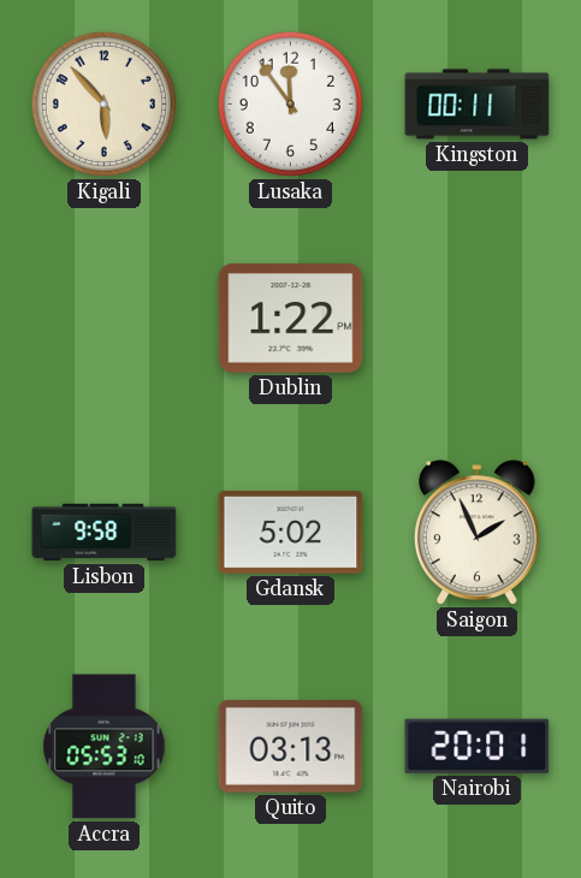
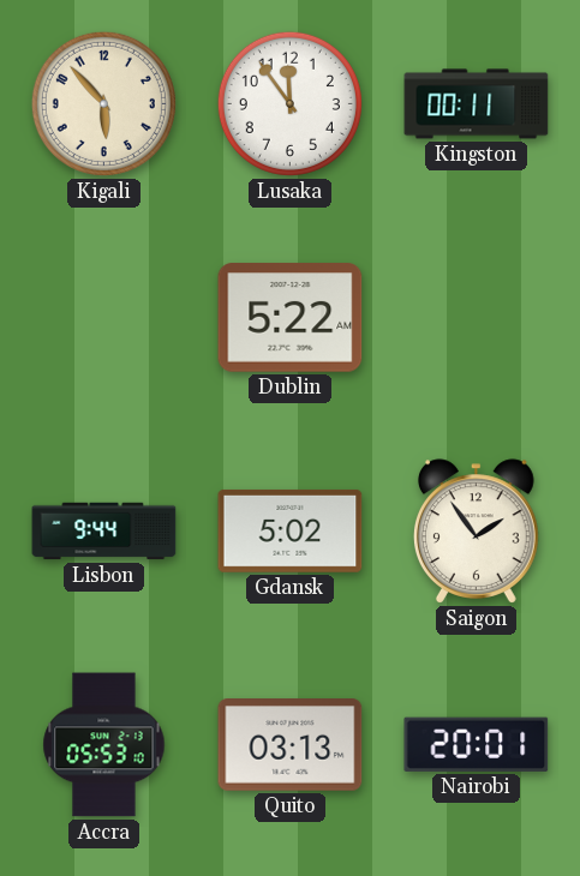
Dublin: 1:22 -> 5:22
Lisbon: 9:58 -> 9:44
Saigon: 1:56 -> 1:54
